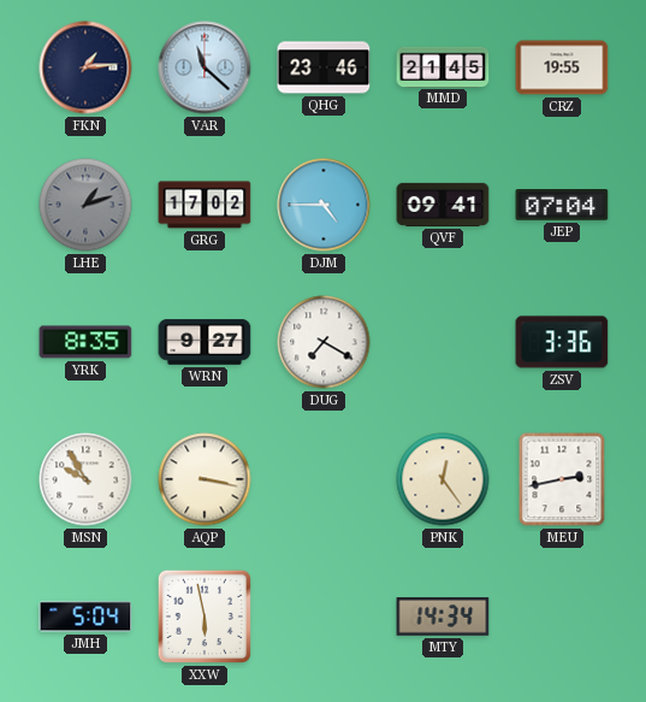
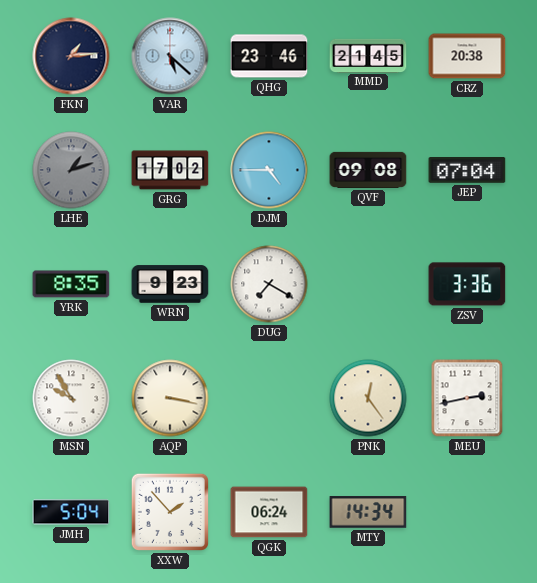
VAR: 11:22 -> 5:22
CRZ: 19:55 -> 20:38
QVF: 09:41 -> 09:08
WRN: 9:27 -> 9:23
XXW: 5:58 -> 1:53
QGK: none -> 06:24
